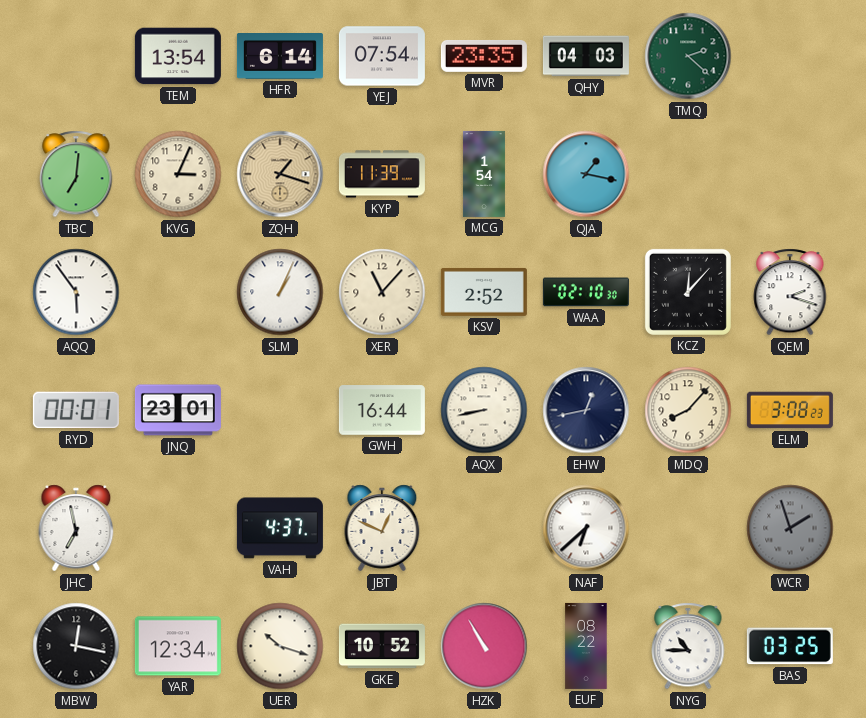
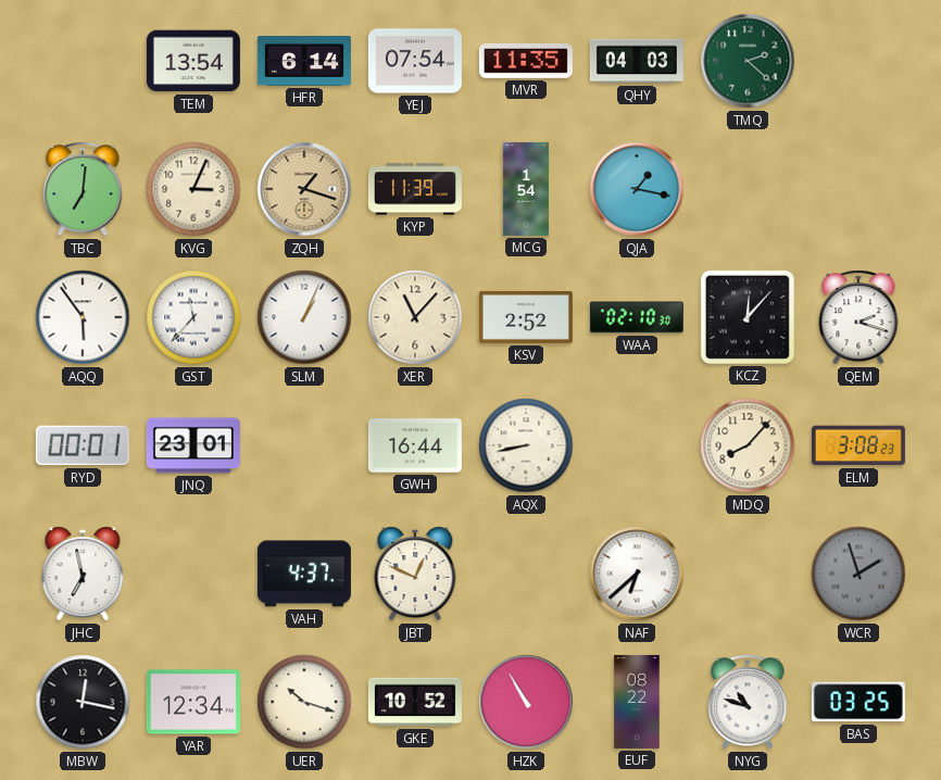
MVR: 23:35 -> 11:35
GST: none -> 11:37
EHW: 12:43 -> none
NYG: 10:45 -> 10:48
